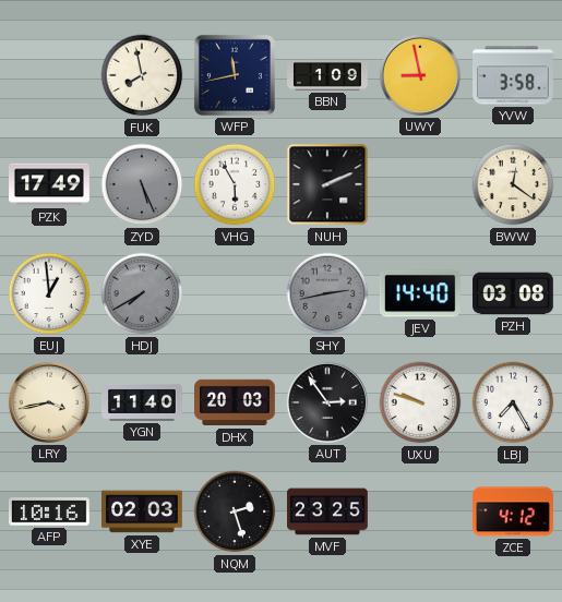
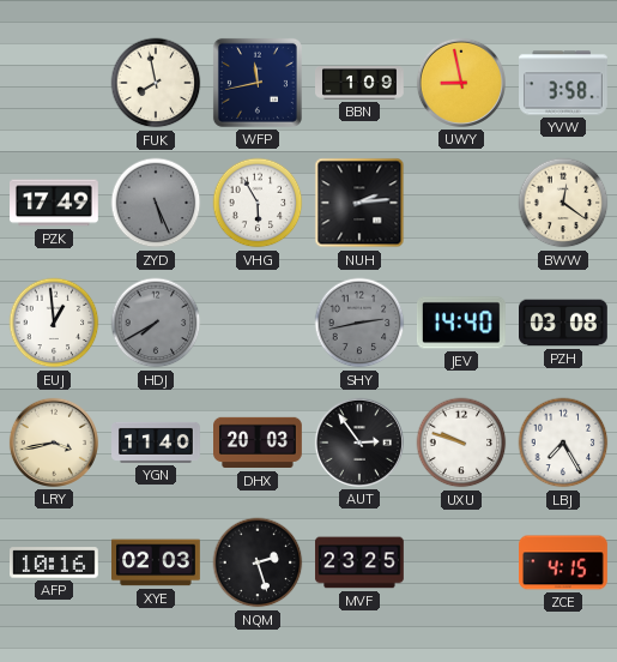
NUH: 2:11 -> 2:14
ZCE: 4:12 -> 4:15
